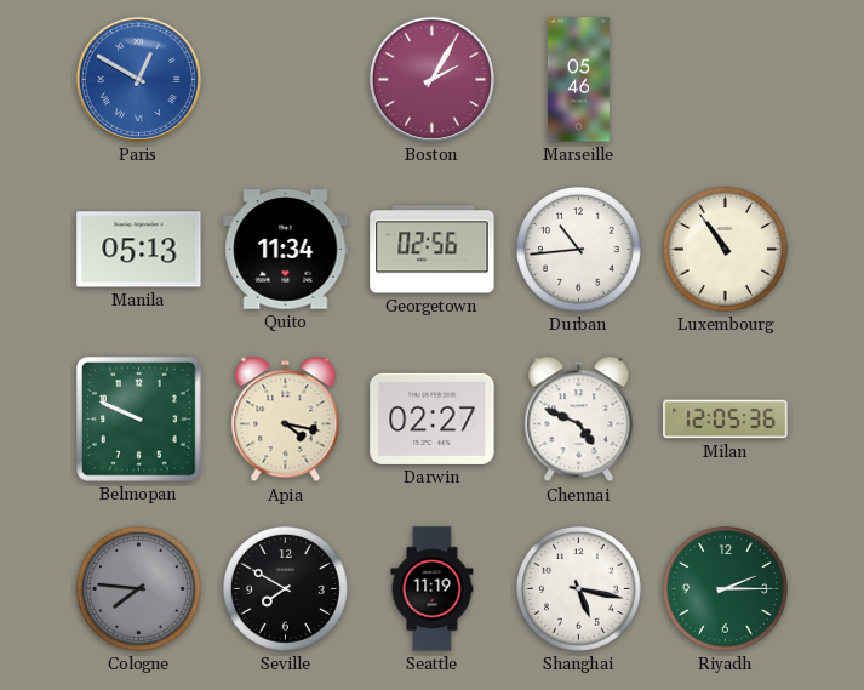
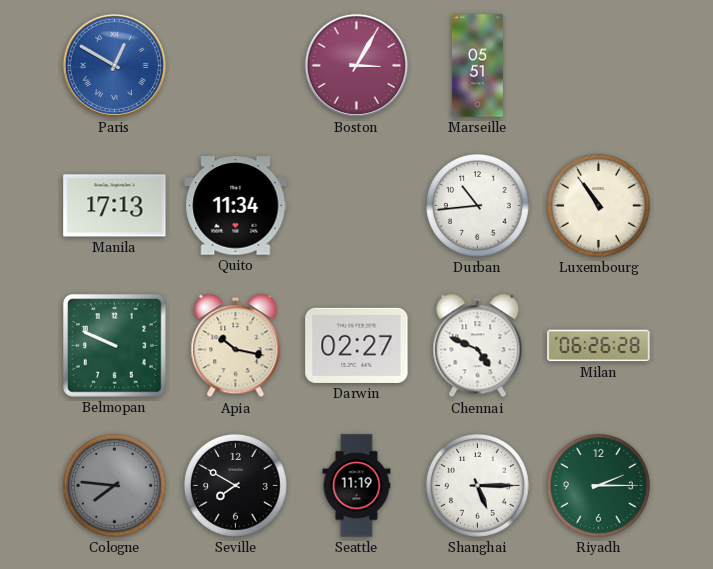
Boston: 2:05 -> 3:05
Marseille: 05:46 -> 05:51
Manila: 05:13 -> 17:13
Georgetown: 02:56 -> none
Apia: 4:17 -> 10:17
Milan: 12:05 -> 06:26
Shanghai: 5:17 -> 5:15
